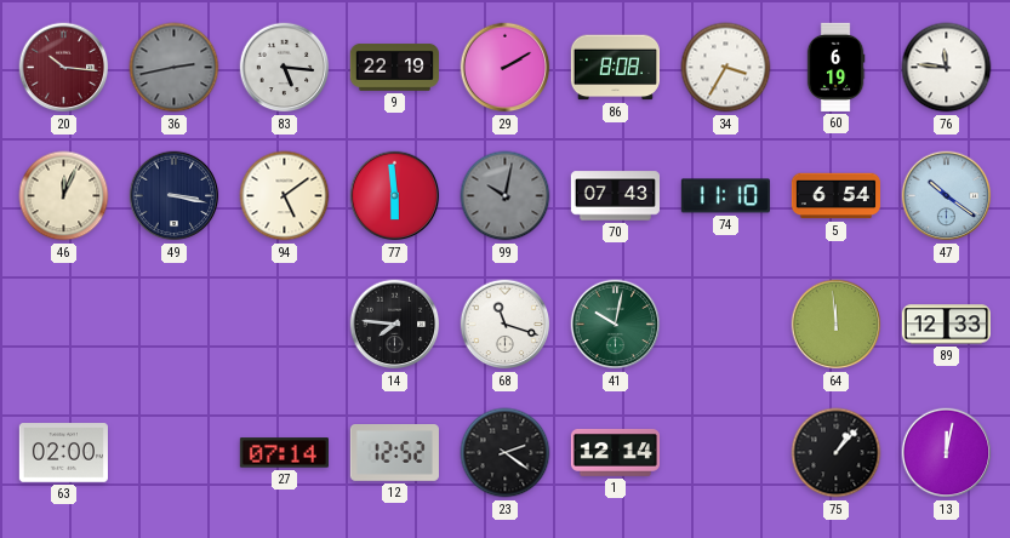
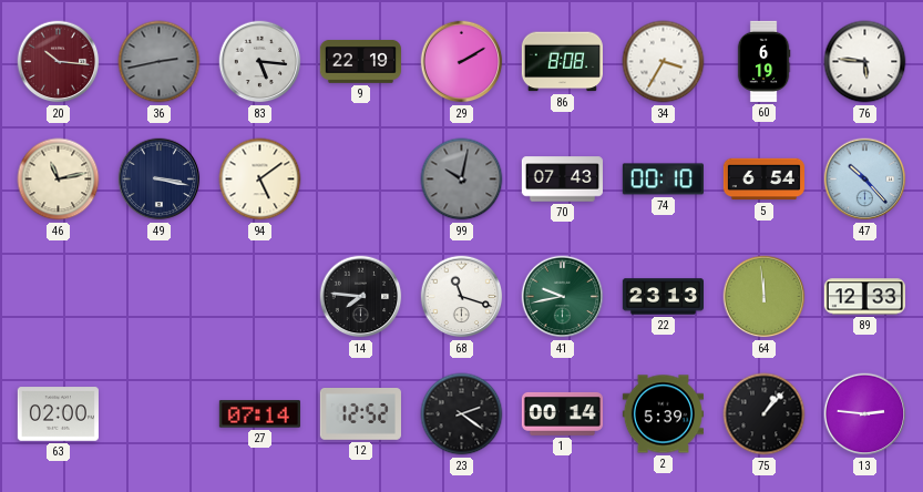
76: 11:46 -> 5:46
46: 12:04 -> 11:13
77: 5:59 -> none
74: 11:10 -> 00:10
47: 10:21 -> 10:23
41: 10:02 -> 9:43
22: none -> 23:13
1: 12:14 -> 00:14
2: none -> 5:39
13: 12:02 -> 2:46
